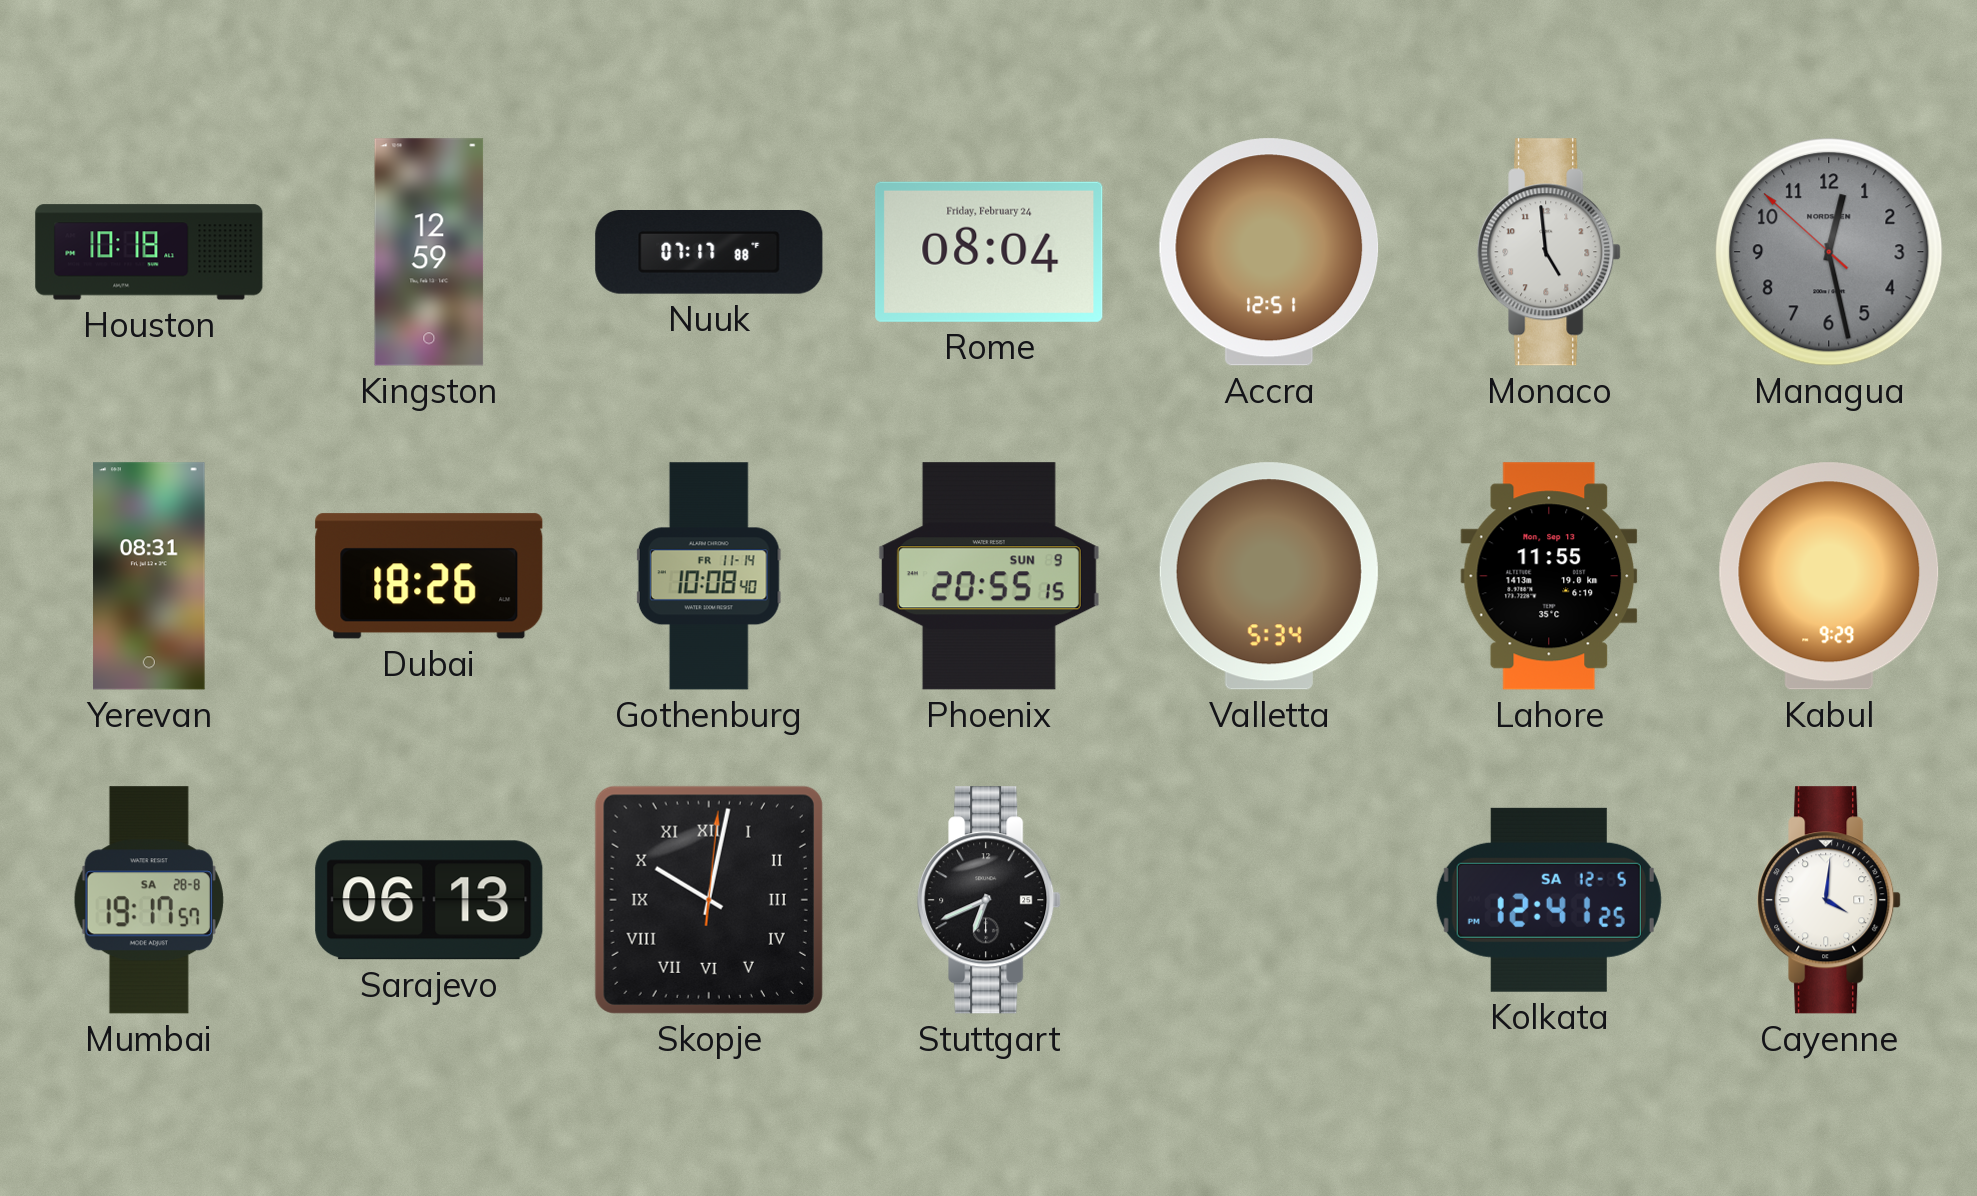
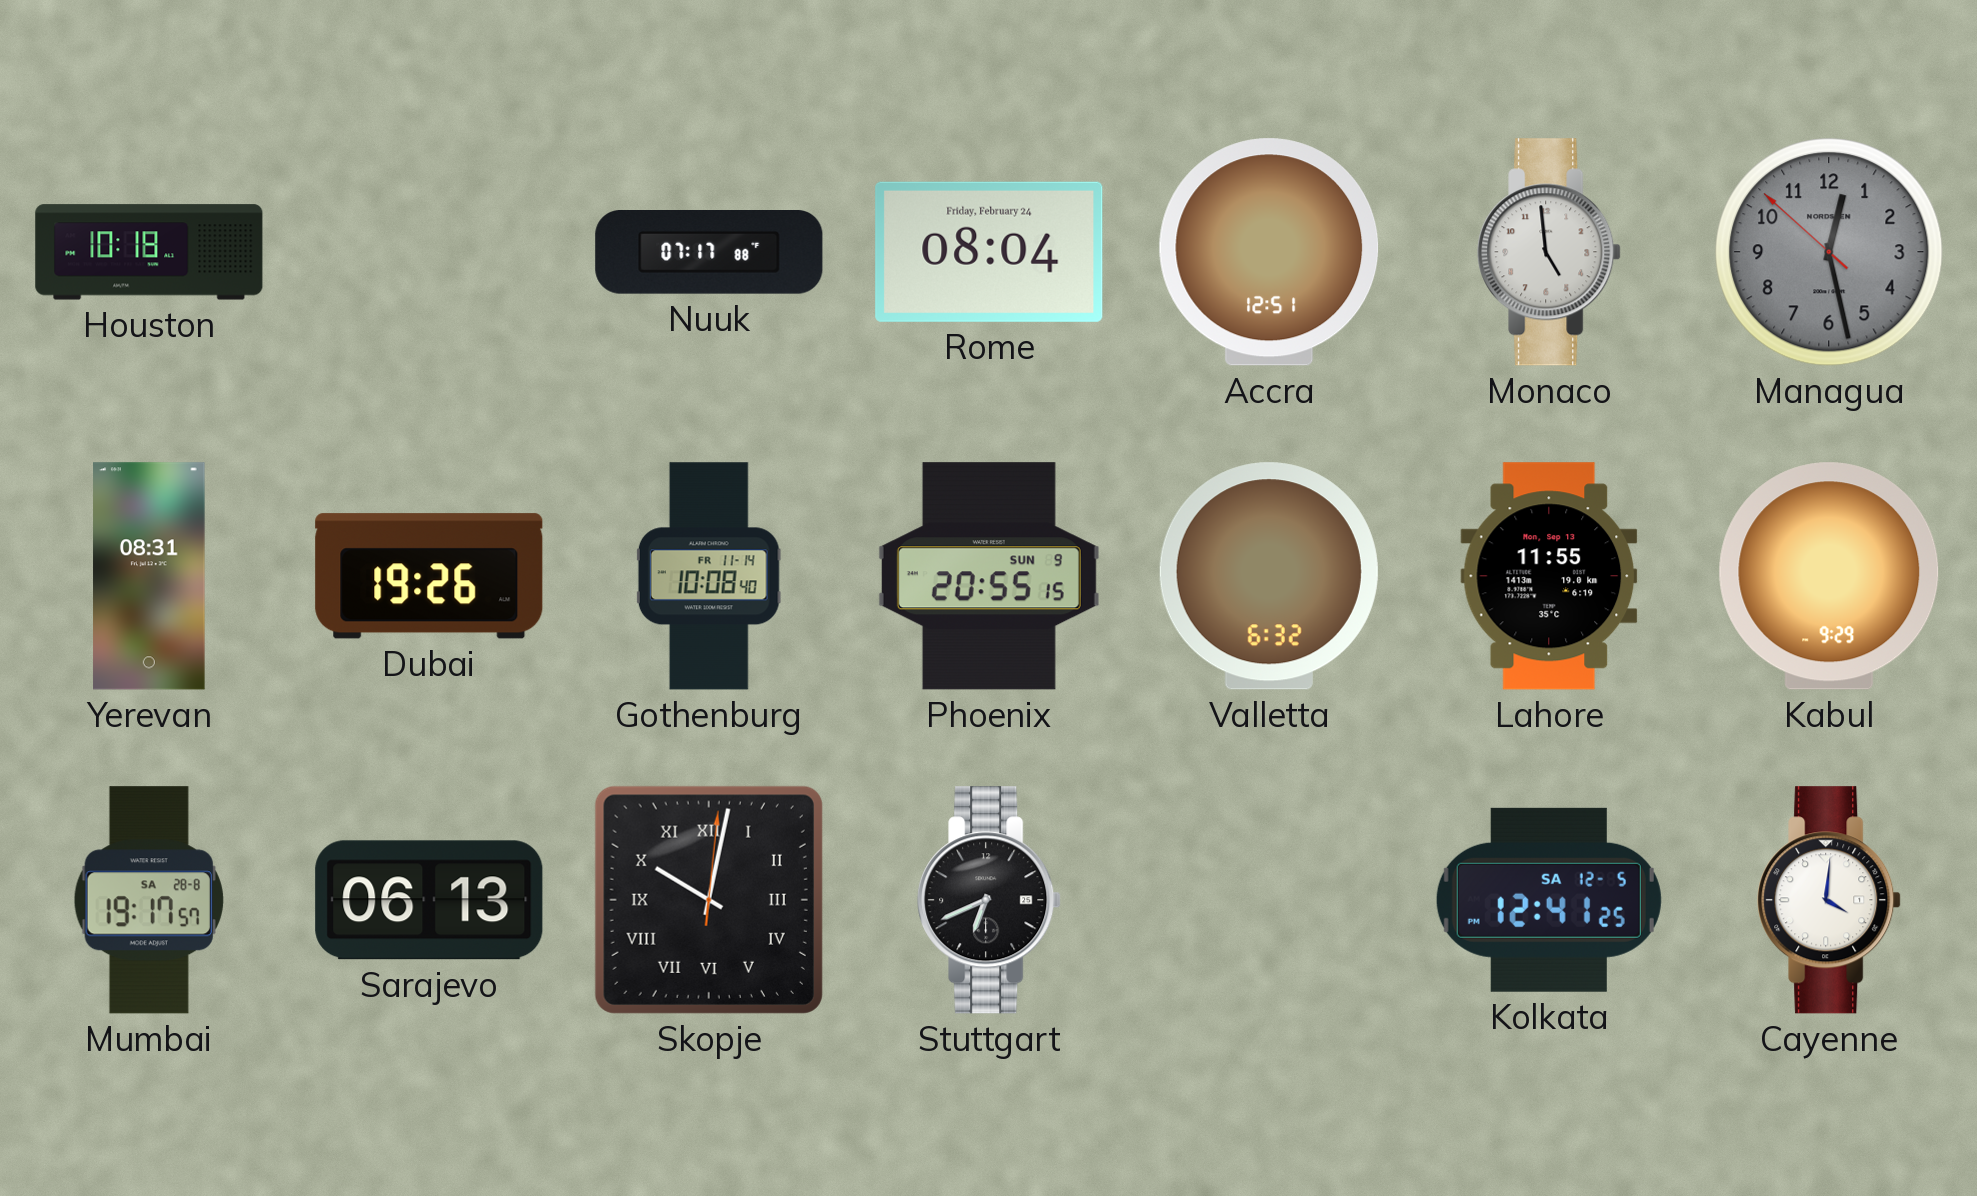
Kingston: 12:59 -> none
Dubai: 18:26 -> 19:26
Valletta: 5:34 -> 6:32
